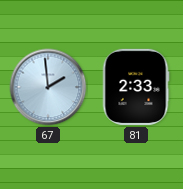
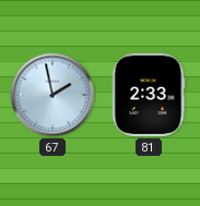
67: 1:59 -> 1:58
